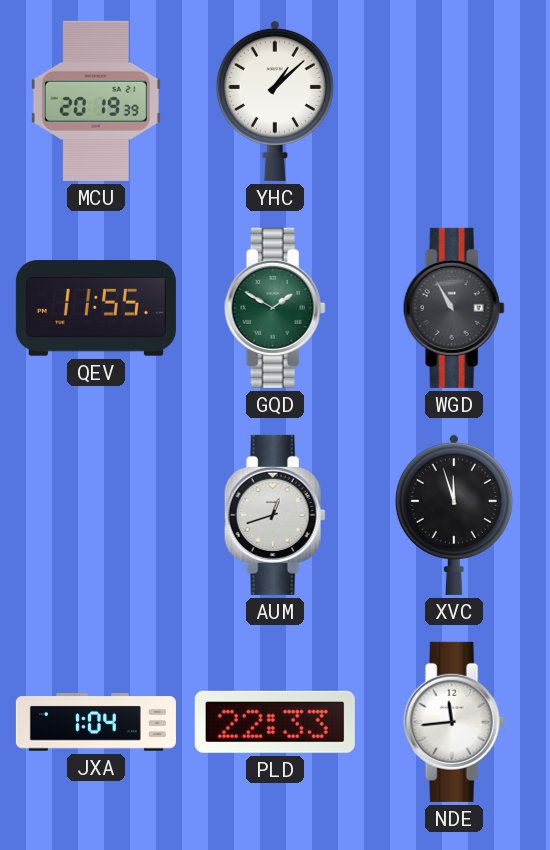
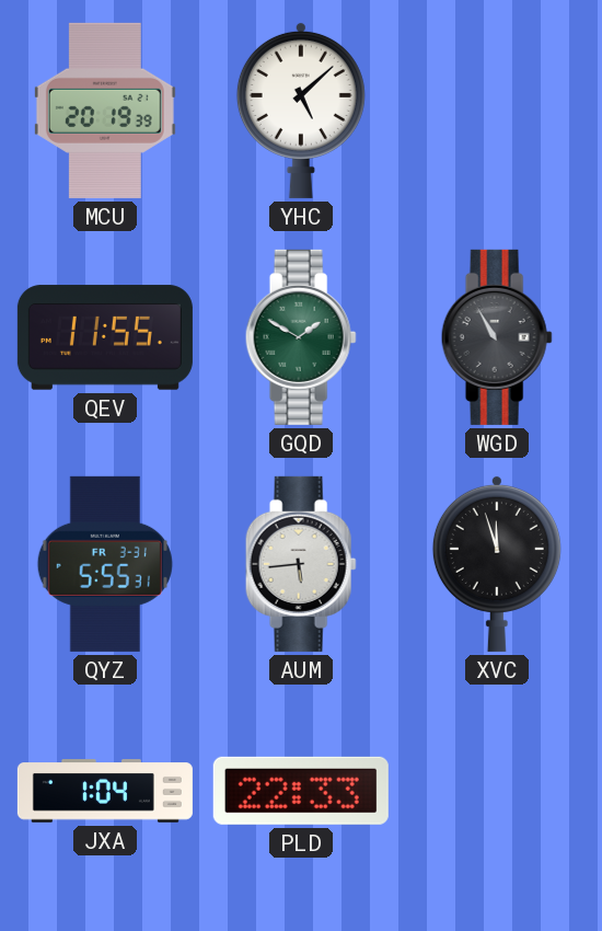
YHC: 1:08 -> 5:08
QYZ: none -> 5:55
AUM: 12:42 -> 5:44
NDE: 11:44 -> none
